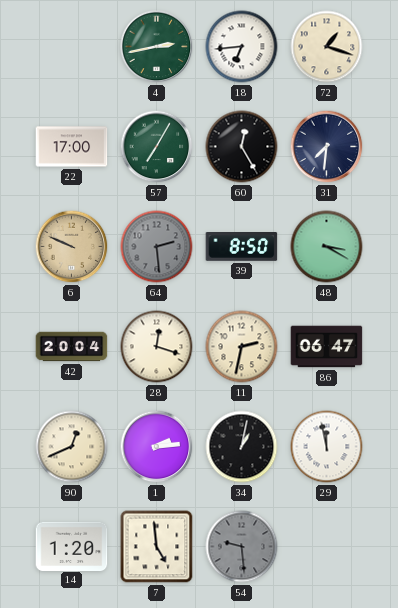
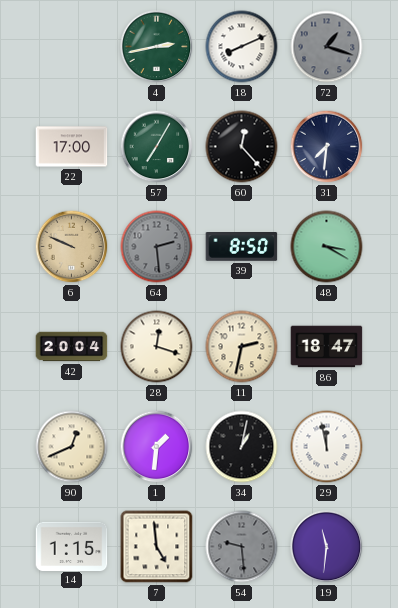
18: 6:44 -> 8:11
72 dial: cream -> grey
60: 12:25 -> 12:23
86: 06:47 -> 18:47
1: 2:14 -> 1:31
14: 1:20 -> 1:15
19: none -> 11:31
